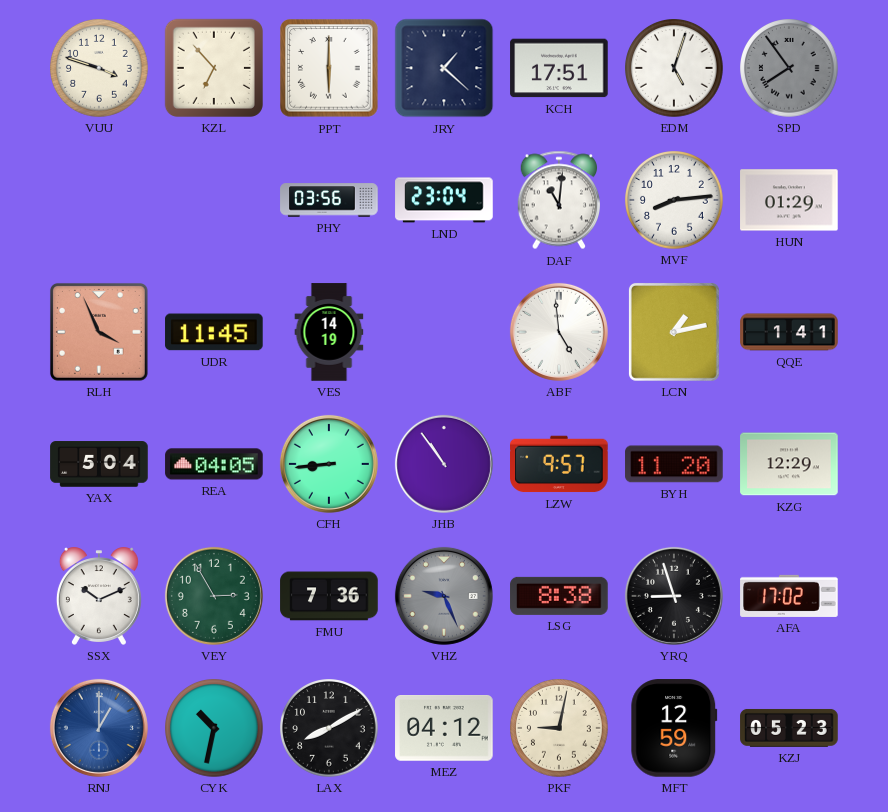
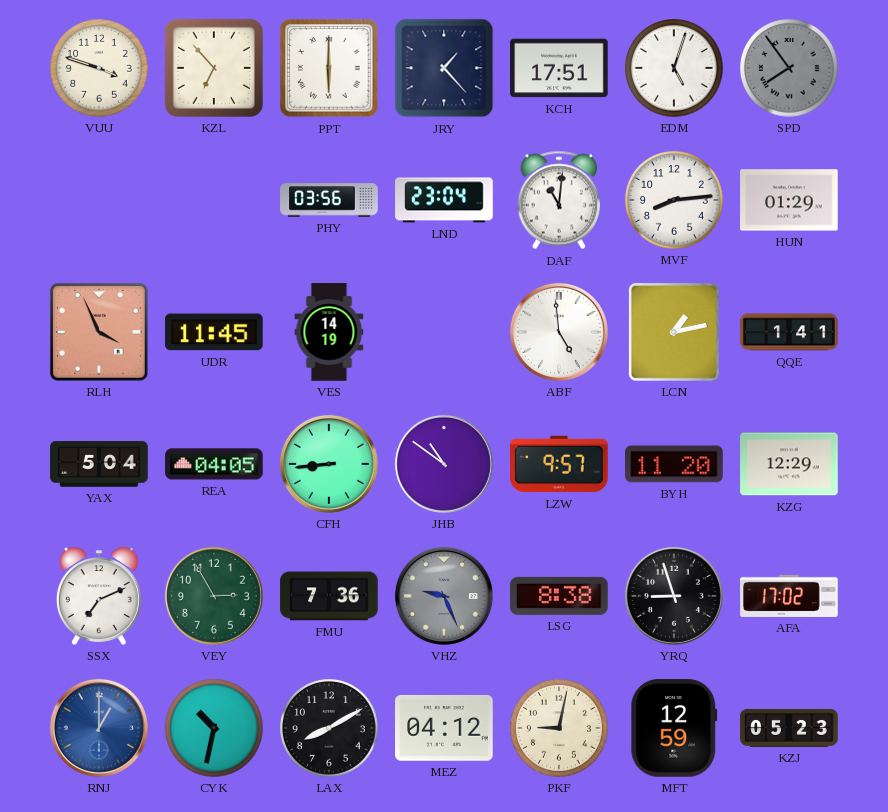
JRY: 1:22 -> 1:23
JHB: 10:54 -> 10:51
SSX: 10:11 -> 7:11
